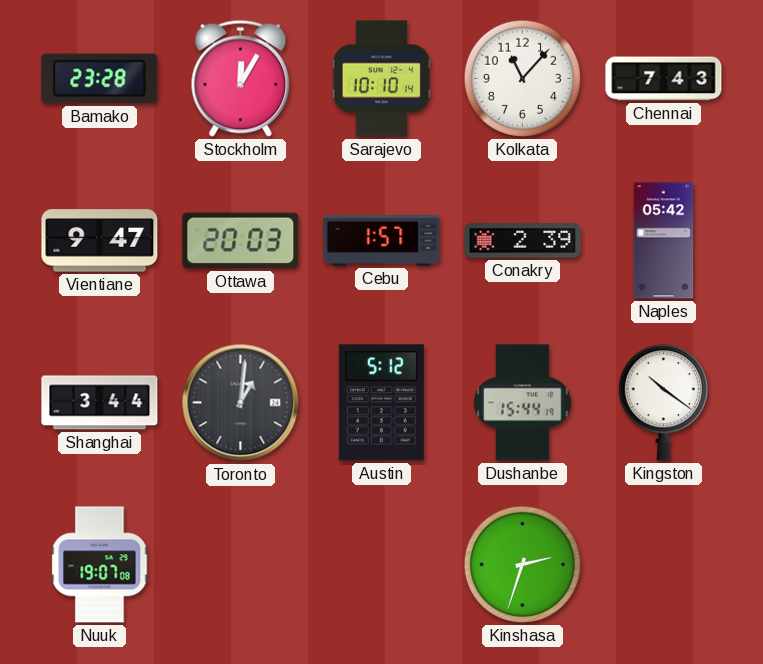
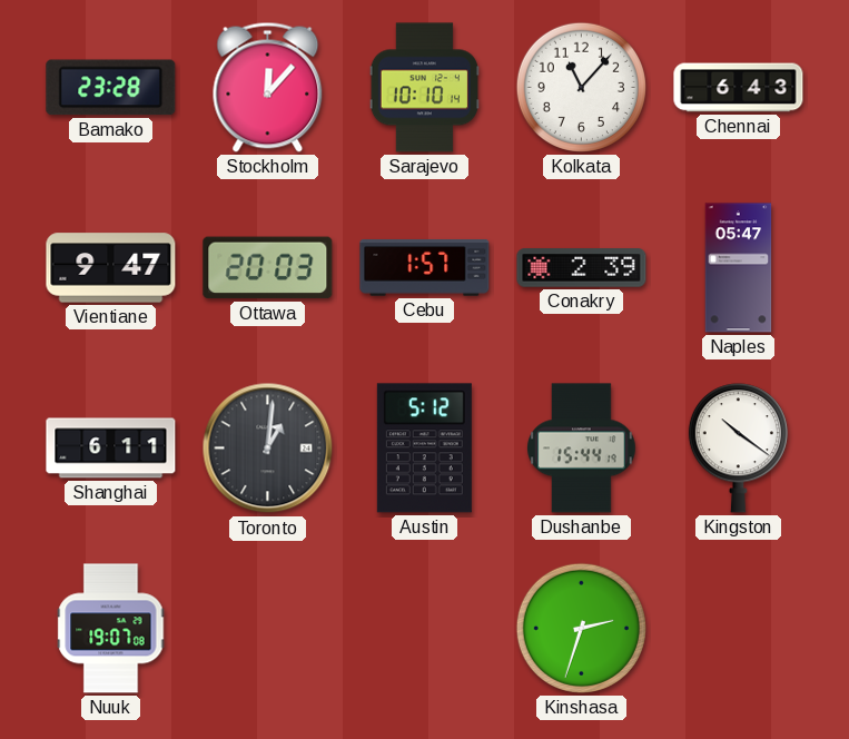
Stockholm: 12:05 -> 12:07
Chennai: 7:43 -> 6:43
Naples: 05:42 -> 05:47
Shanghai: 3:44 -> 6:11
